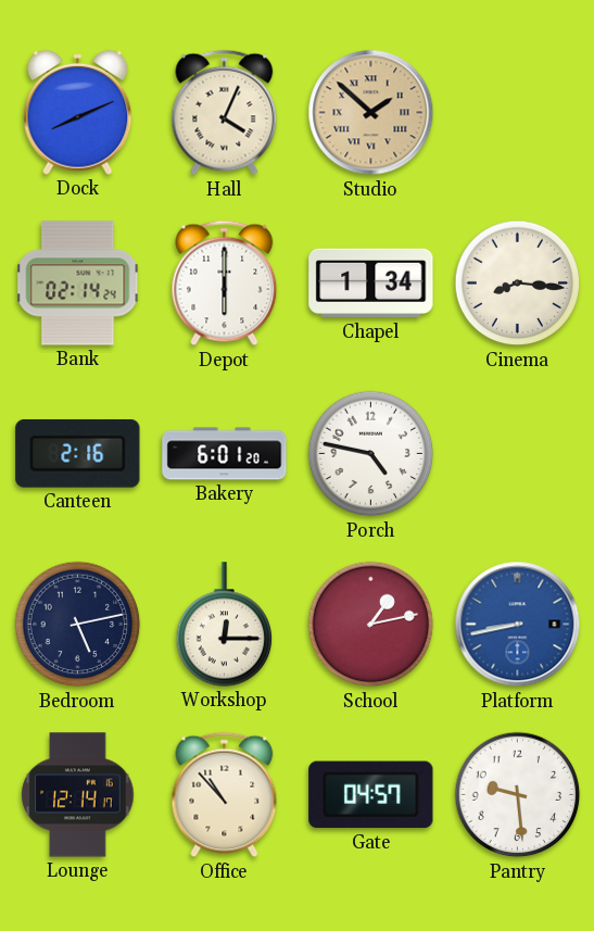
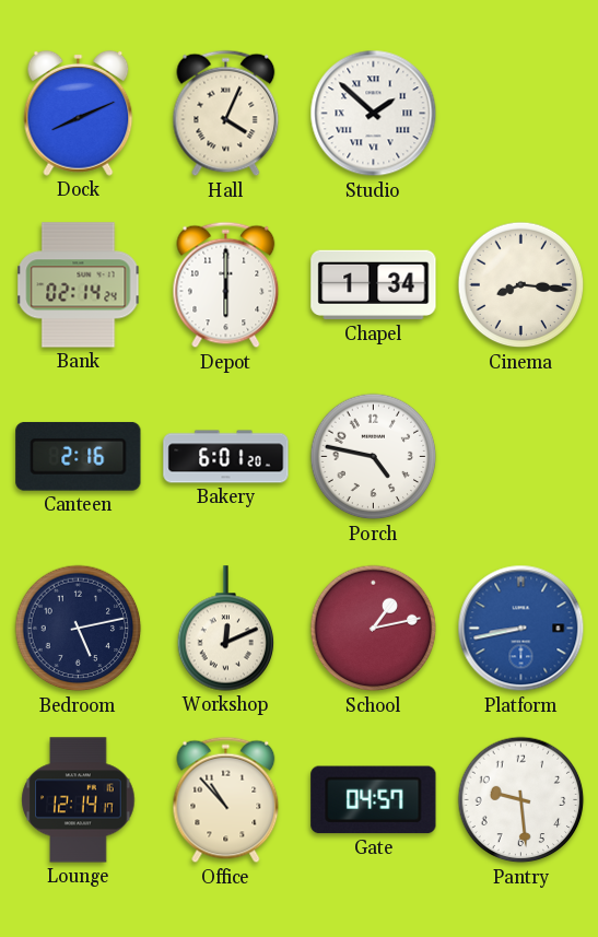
Studio dial: champagne -> white
Workshop: 12:15 -> 12:11
